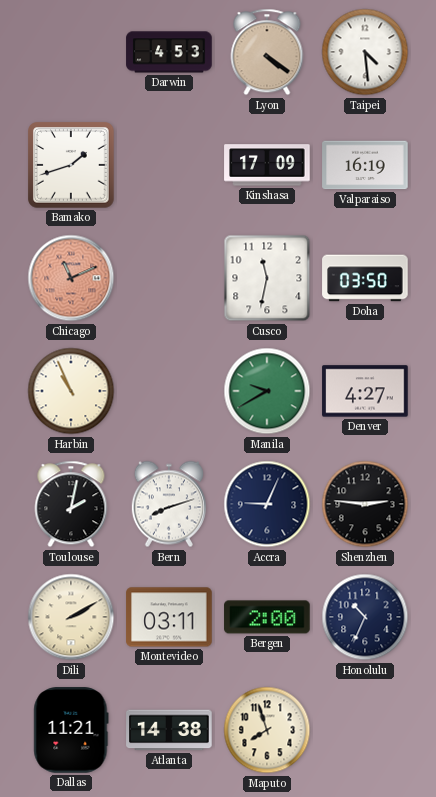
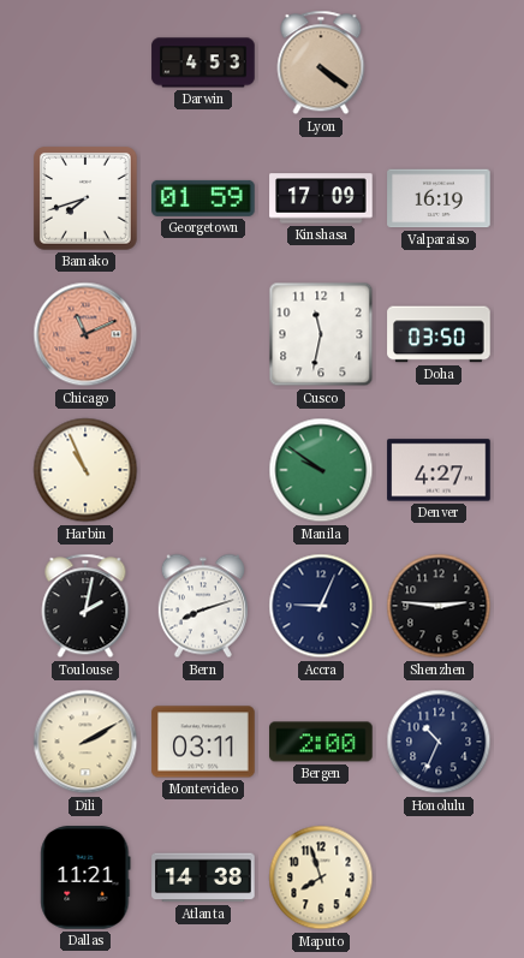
Taipei: 4:29 -> none
Bamako: 1:42 -> 7:42
Georgetown: none -> 01:59
Manila: 9:40 -> 9:51
